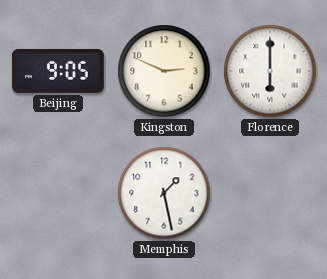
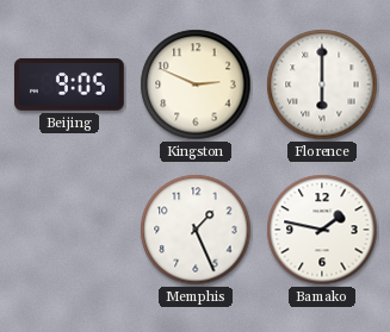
Memphis: 1:28 -> 1:26
Bamako: none -> 1:47
